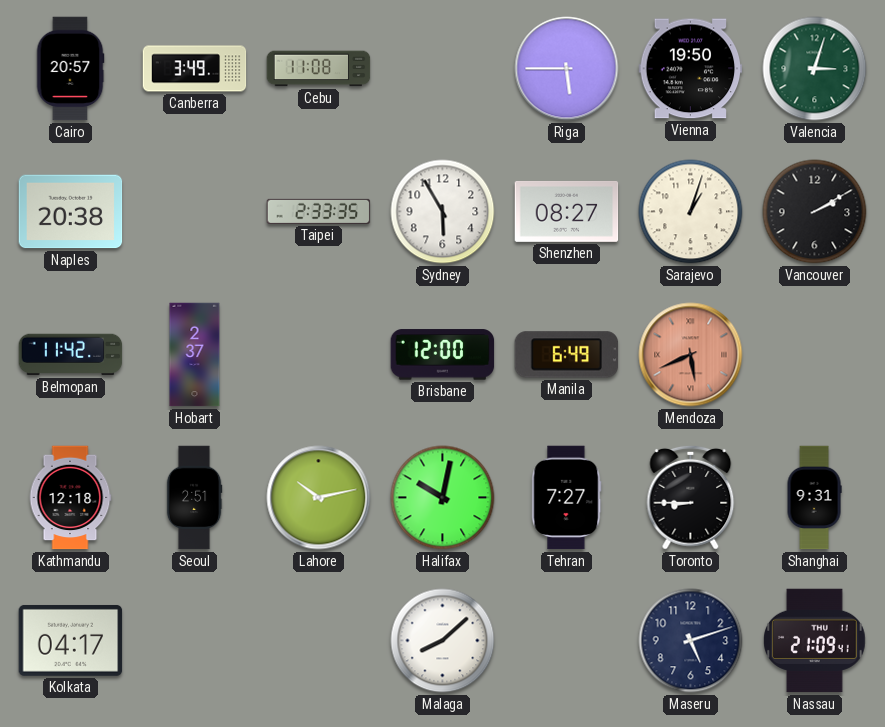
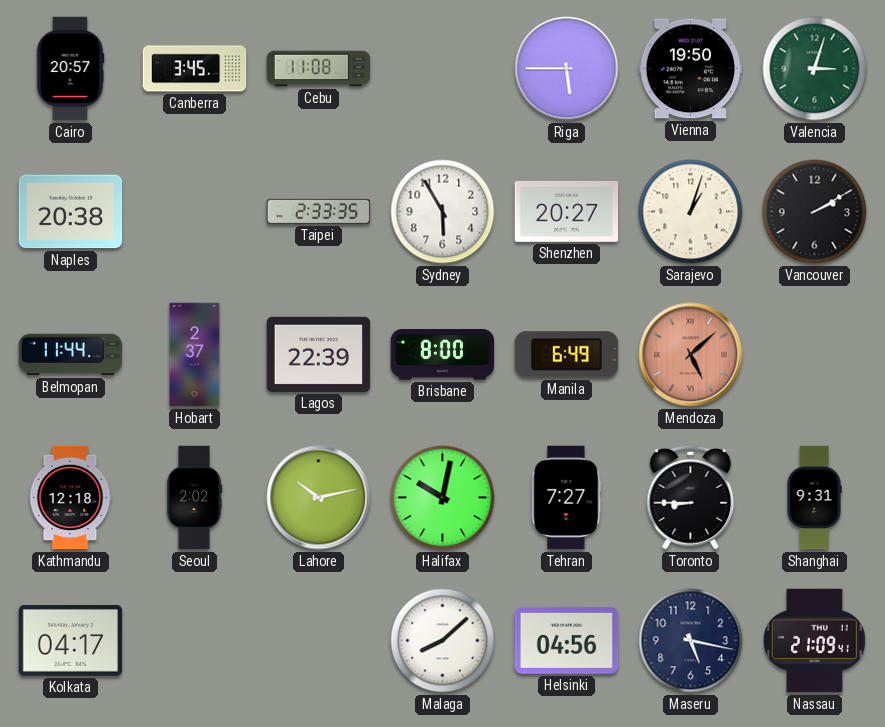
Canberra: 3:49 -> 3:45
Shenzhen: 08:27 -> 20:27
Belmopan: 11:42 -> 11:44
Lagos: none -> 22:39
Brisbane: 12:00 -> 8:00
Mendoza: 5:41 -> 5:08
Seoul: 2:51 -> 2:02
Helsinki: none -> 04:56
Maseru: 5:12 -> 5:17
